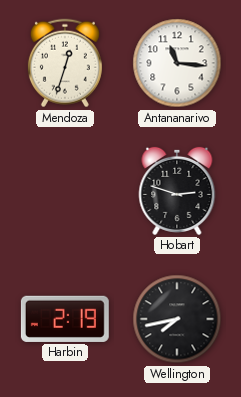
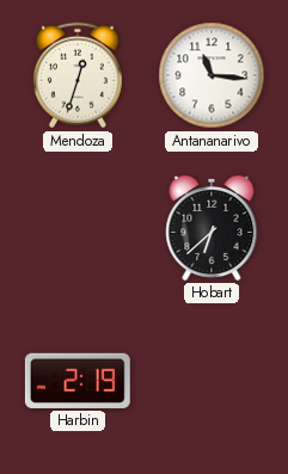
Hobart: 2:48 -> 6:38
Wellington: 7:43 -> none
